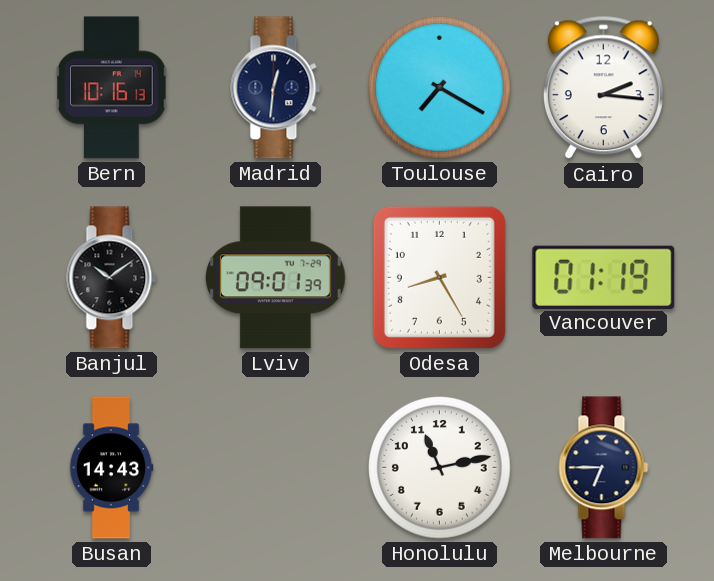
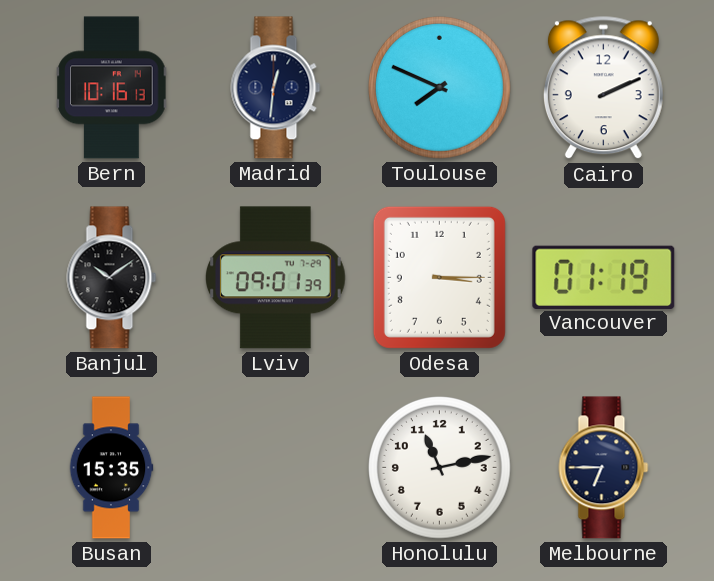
Toulouse: 7:20 -> 7:49
Cairo: 2:16 -> 2:11
Odesa: 8:25 -> 3:15
Busan: 14:43 -> 15:35
